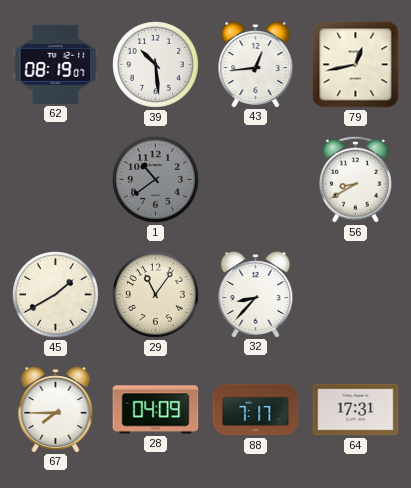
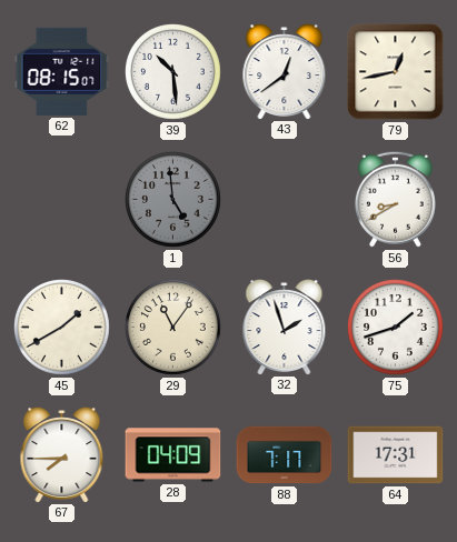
62: 08:19 -> 08:15
43: 12:44 -> 12:39
1: 10:39 -> 4:59
32: 8:37 -> 1:57
75: none -> 1:42
